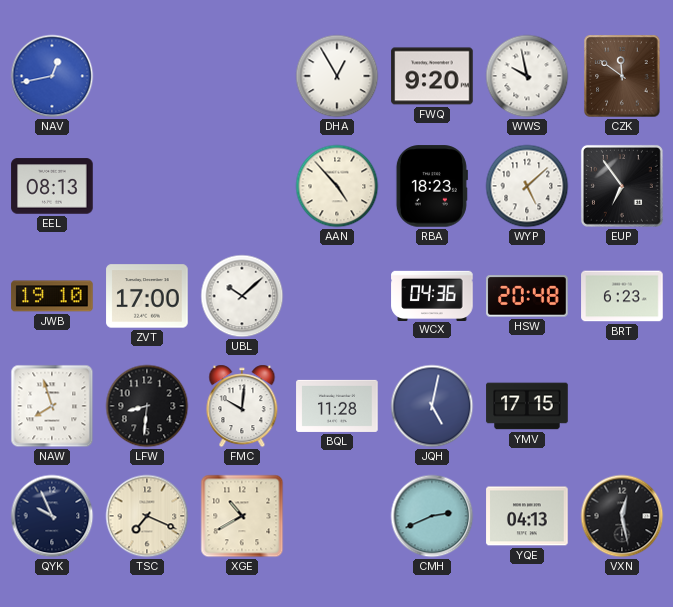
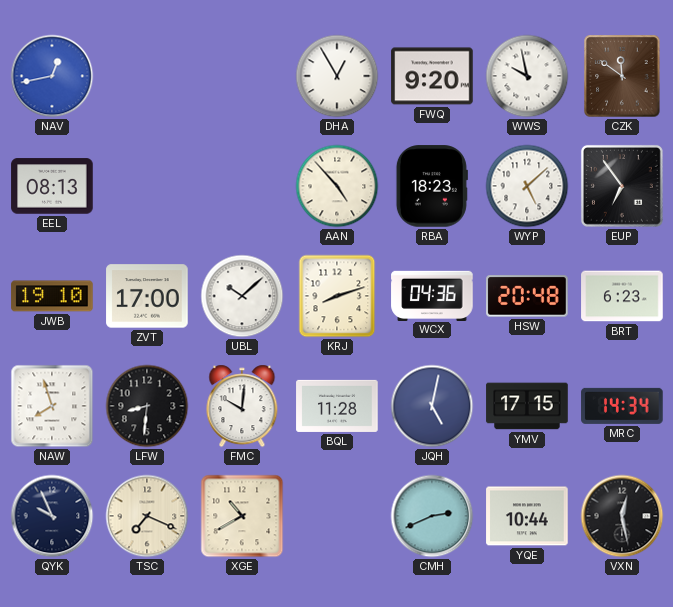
KRJ: none -> 8:12
MRC: none -> 14:34
YQE: 04:13 -> 10:44
